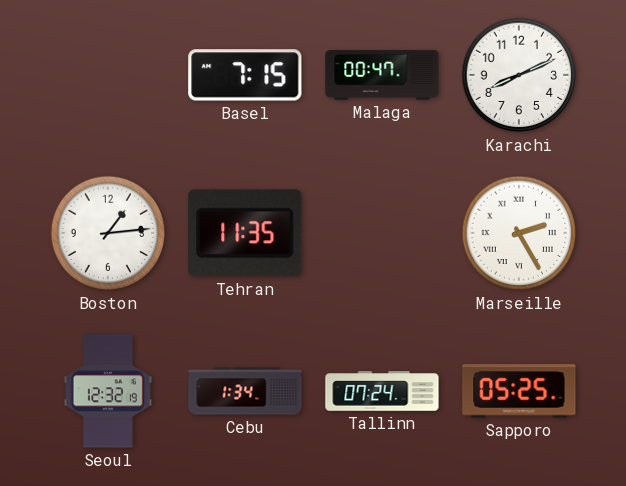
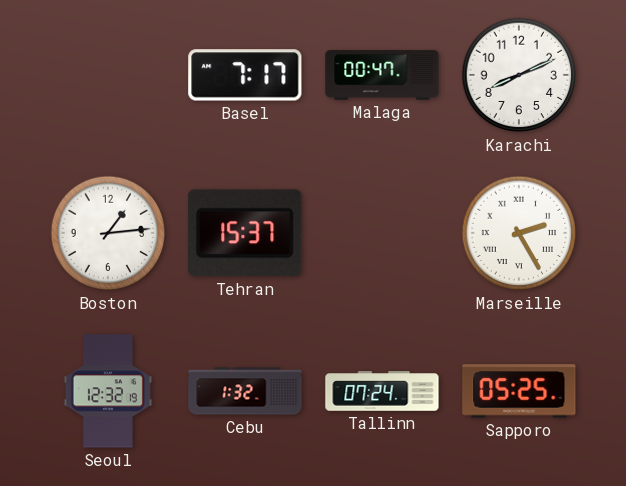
Basel: 7:15 -> 7:17
Tehran: 11:35 -> 15:37
Cebu: 1:34 -> 1:32
